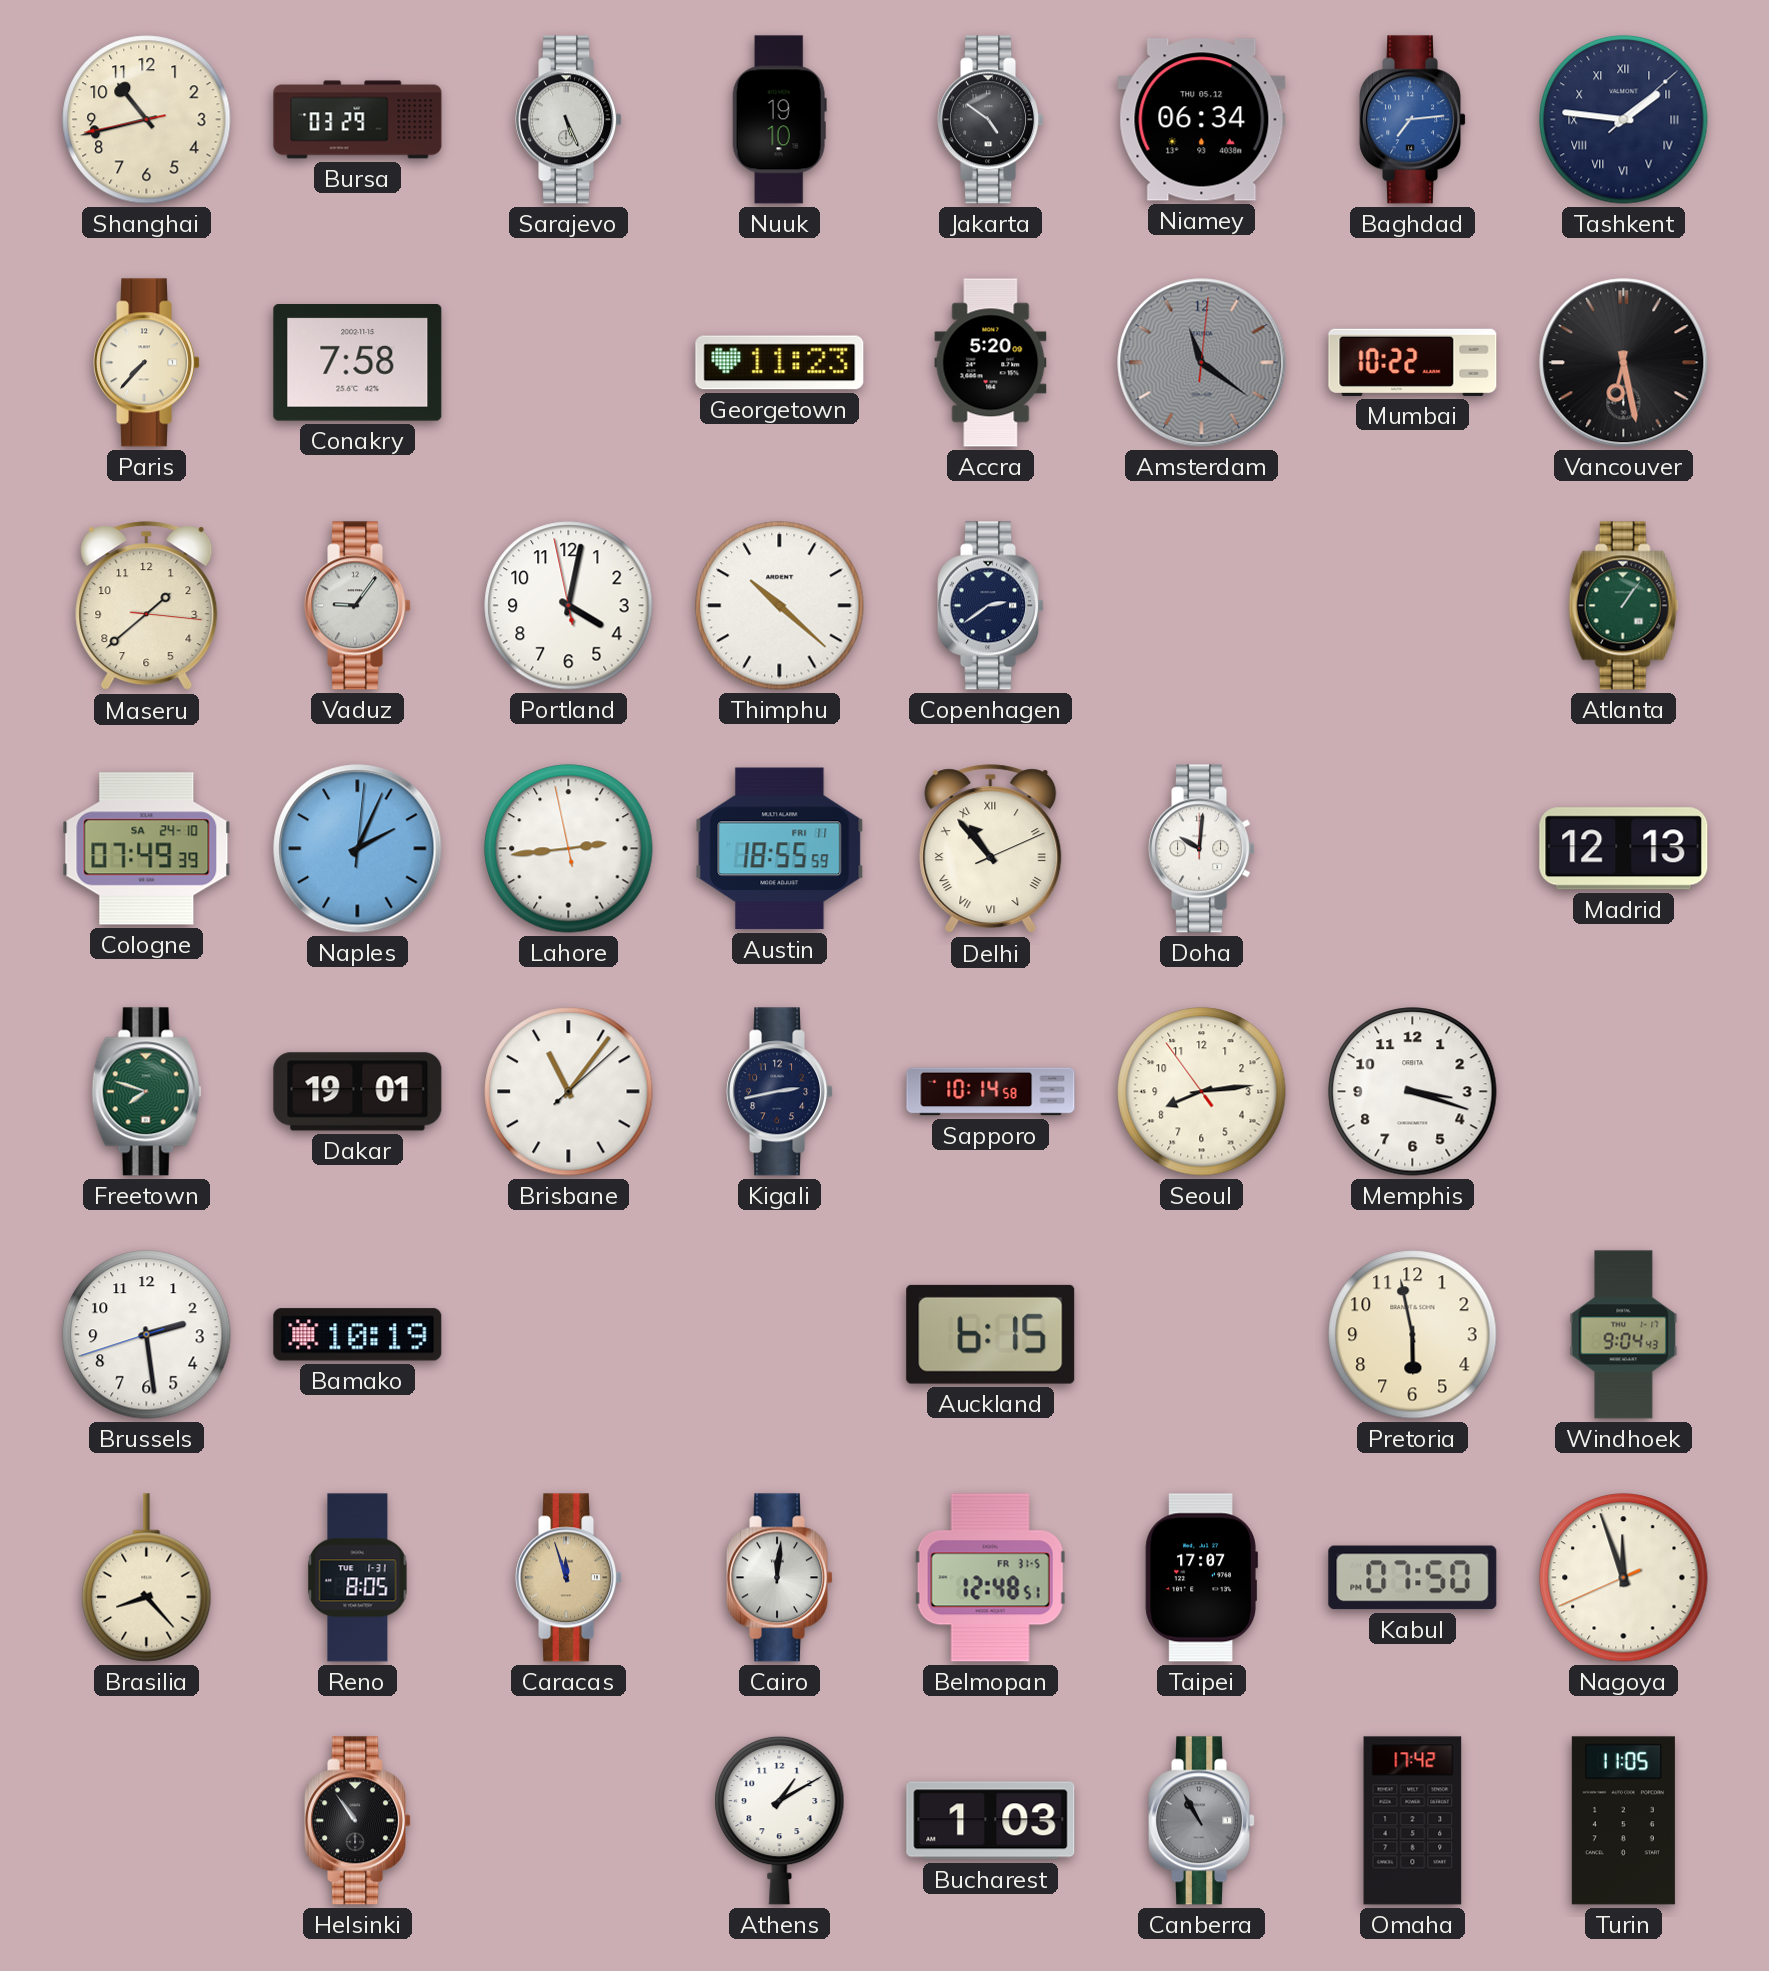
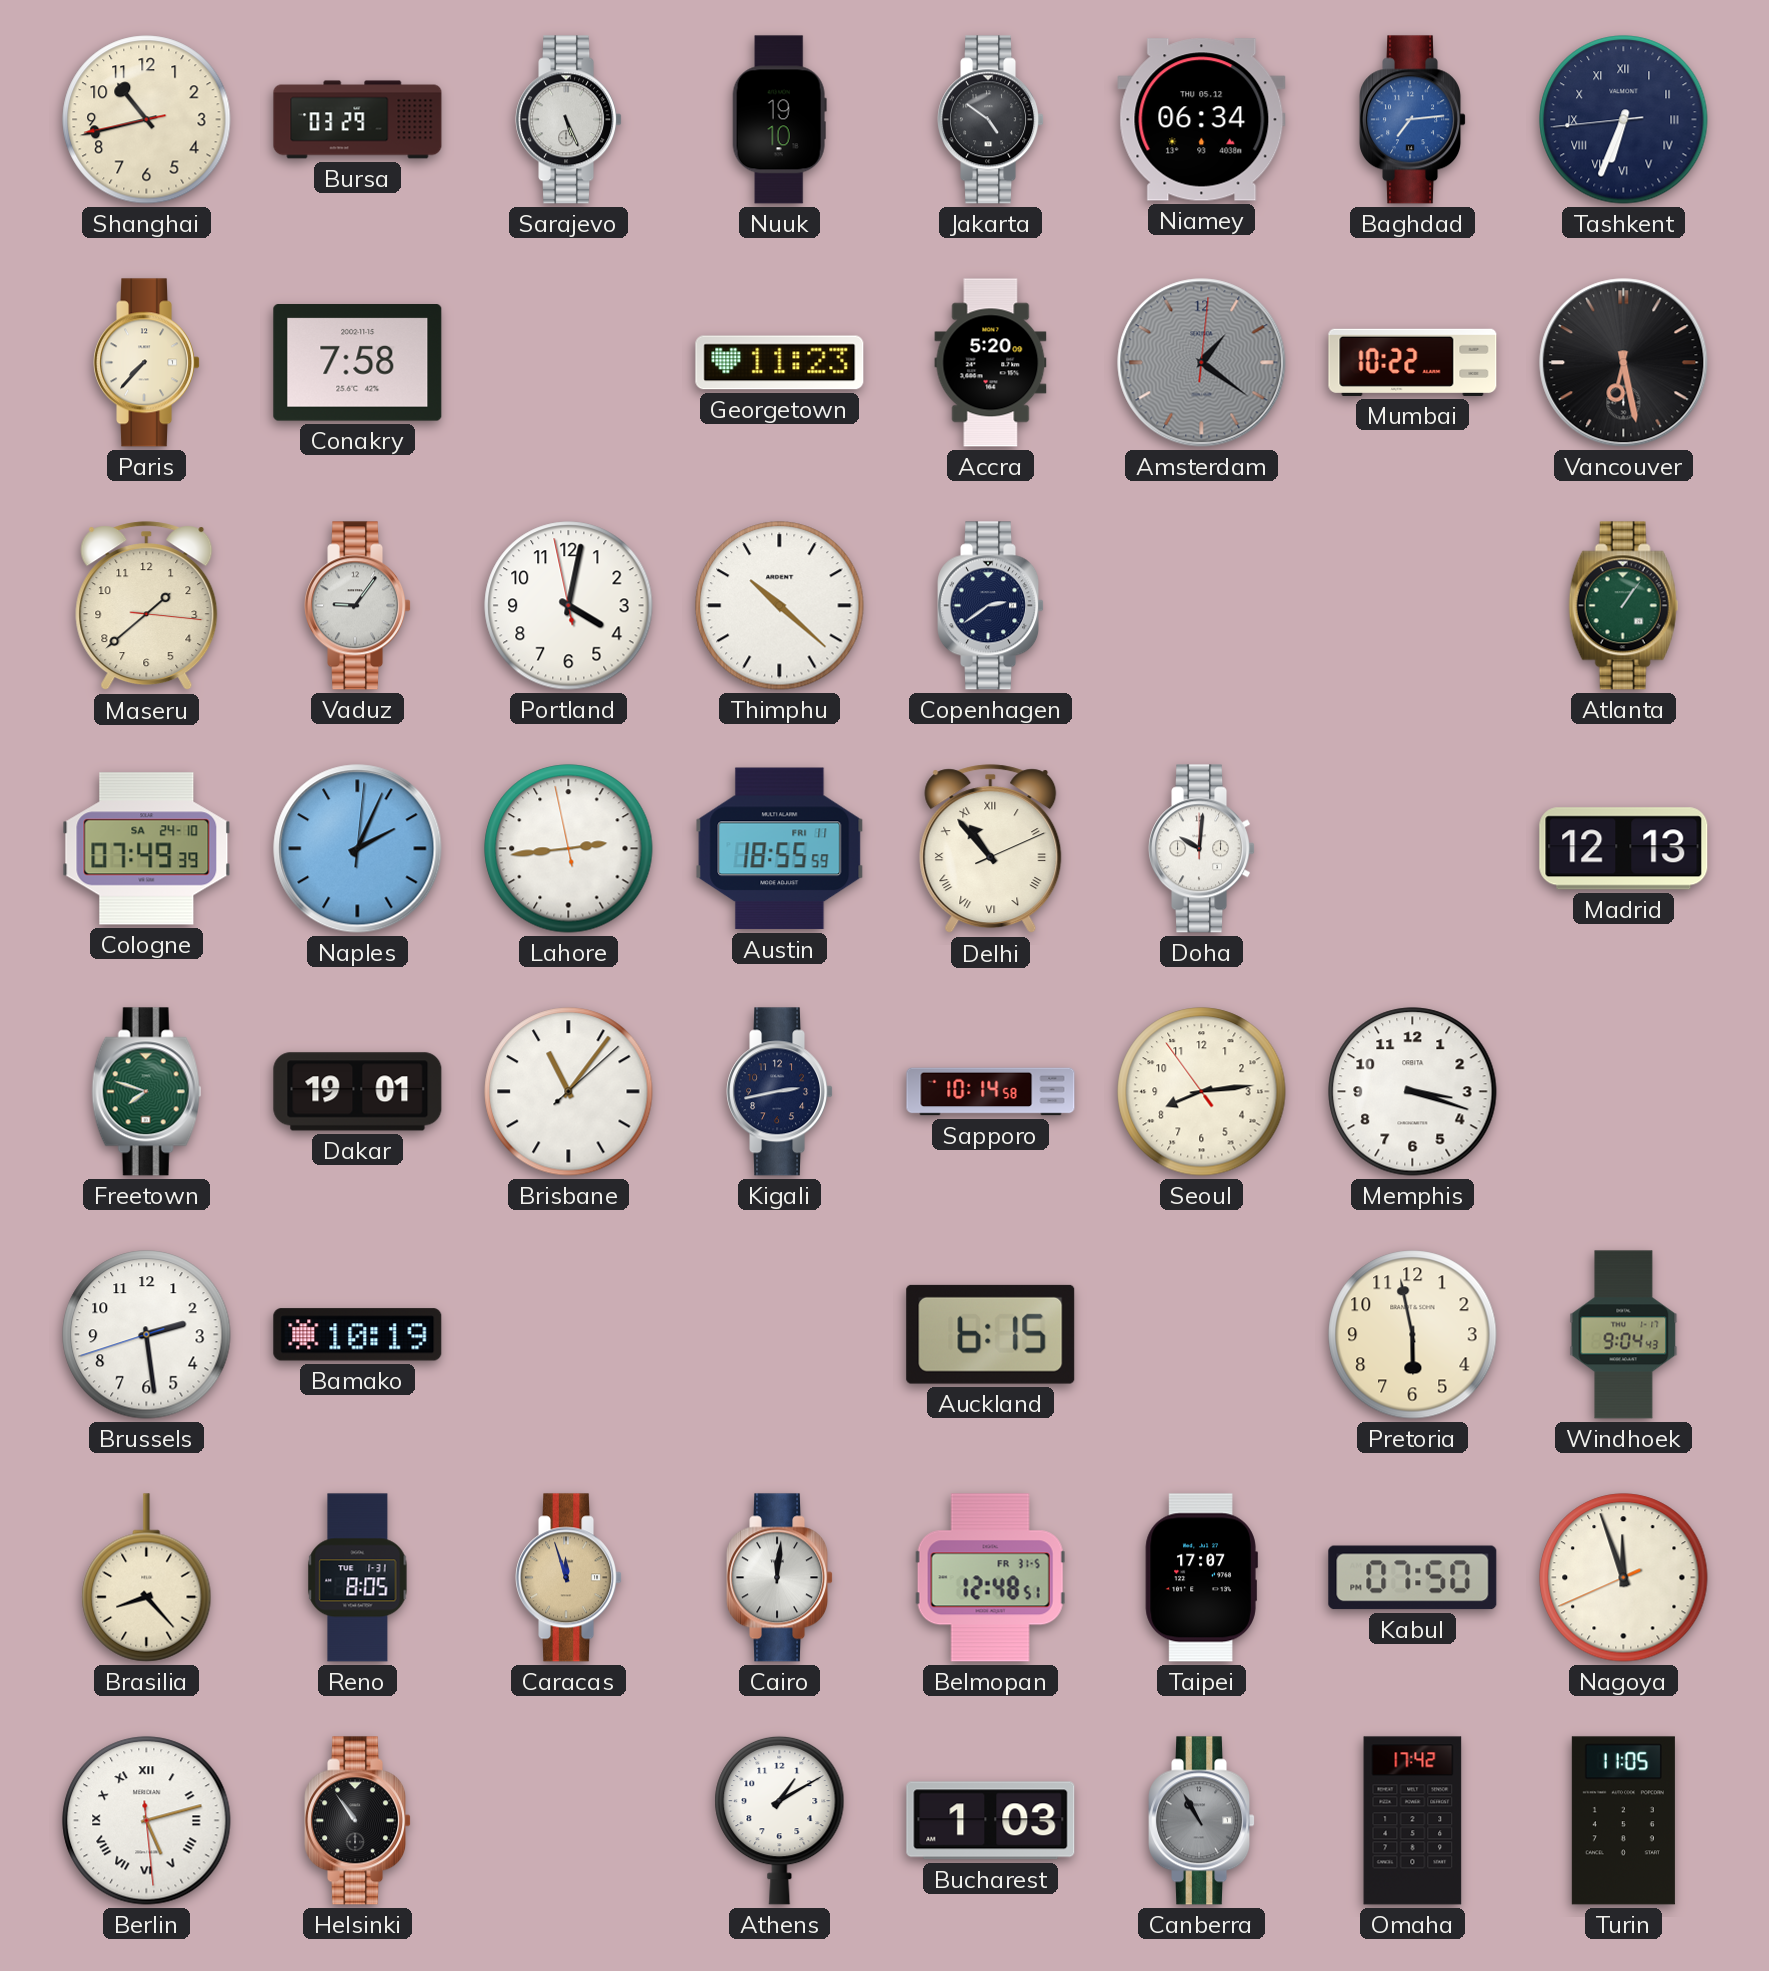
Tashkent: 1:46 -> 6:33
Amsterdam: 11:21 -> 1:21
Berlin: none -> 5:12
